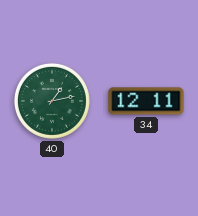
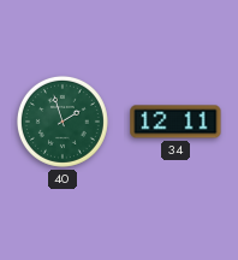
40: 1:13 -> 1:57
